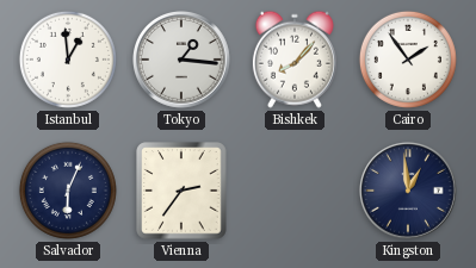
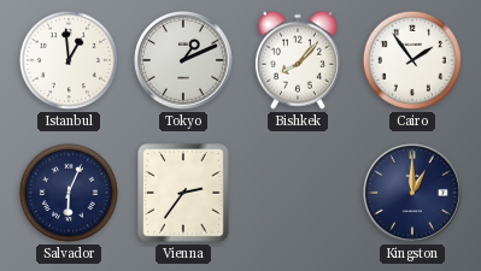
Tokyo: 1:16 -> 1:11
Kingston: 12:59 -> 1:00
